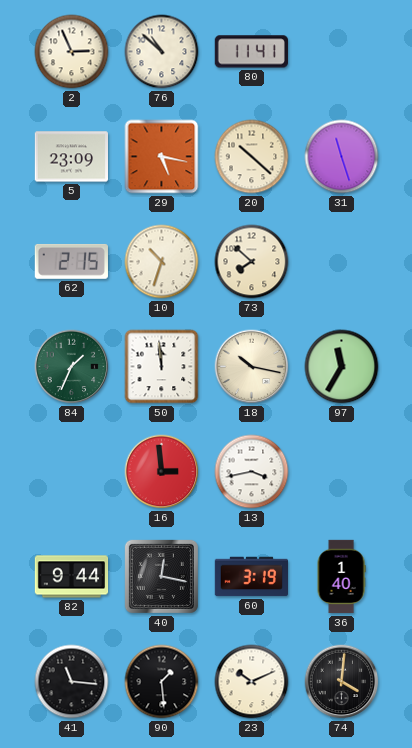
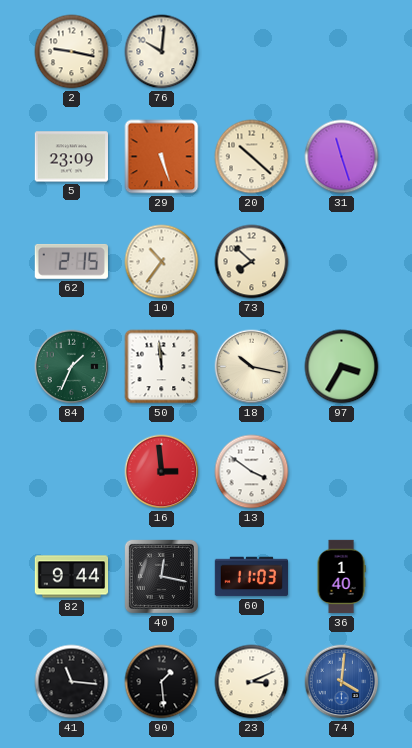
2: 2:56 -> 9:17
76: 10:52 -> 10:01
80: 11:41 -> none
29: 5:17 -> 5:27
10: 10:33 -> 10:36
97: 11:35 -> 3:35
13: 3:43 -> 3:51
60: 3:19 -> 11:03
23: 10:11 -> 3:11
74 dial: black -> blue
